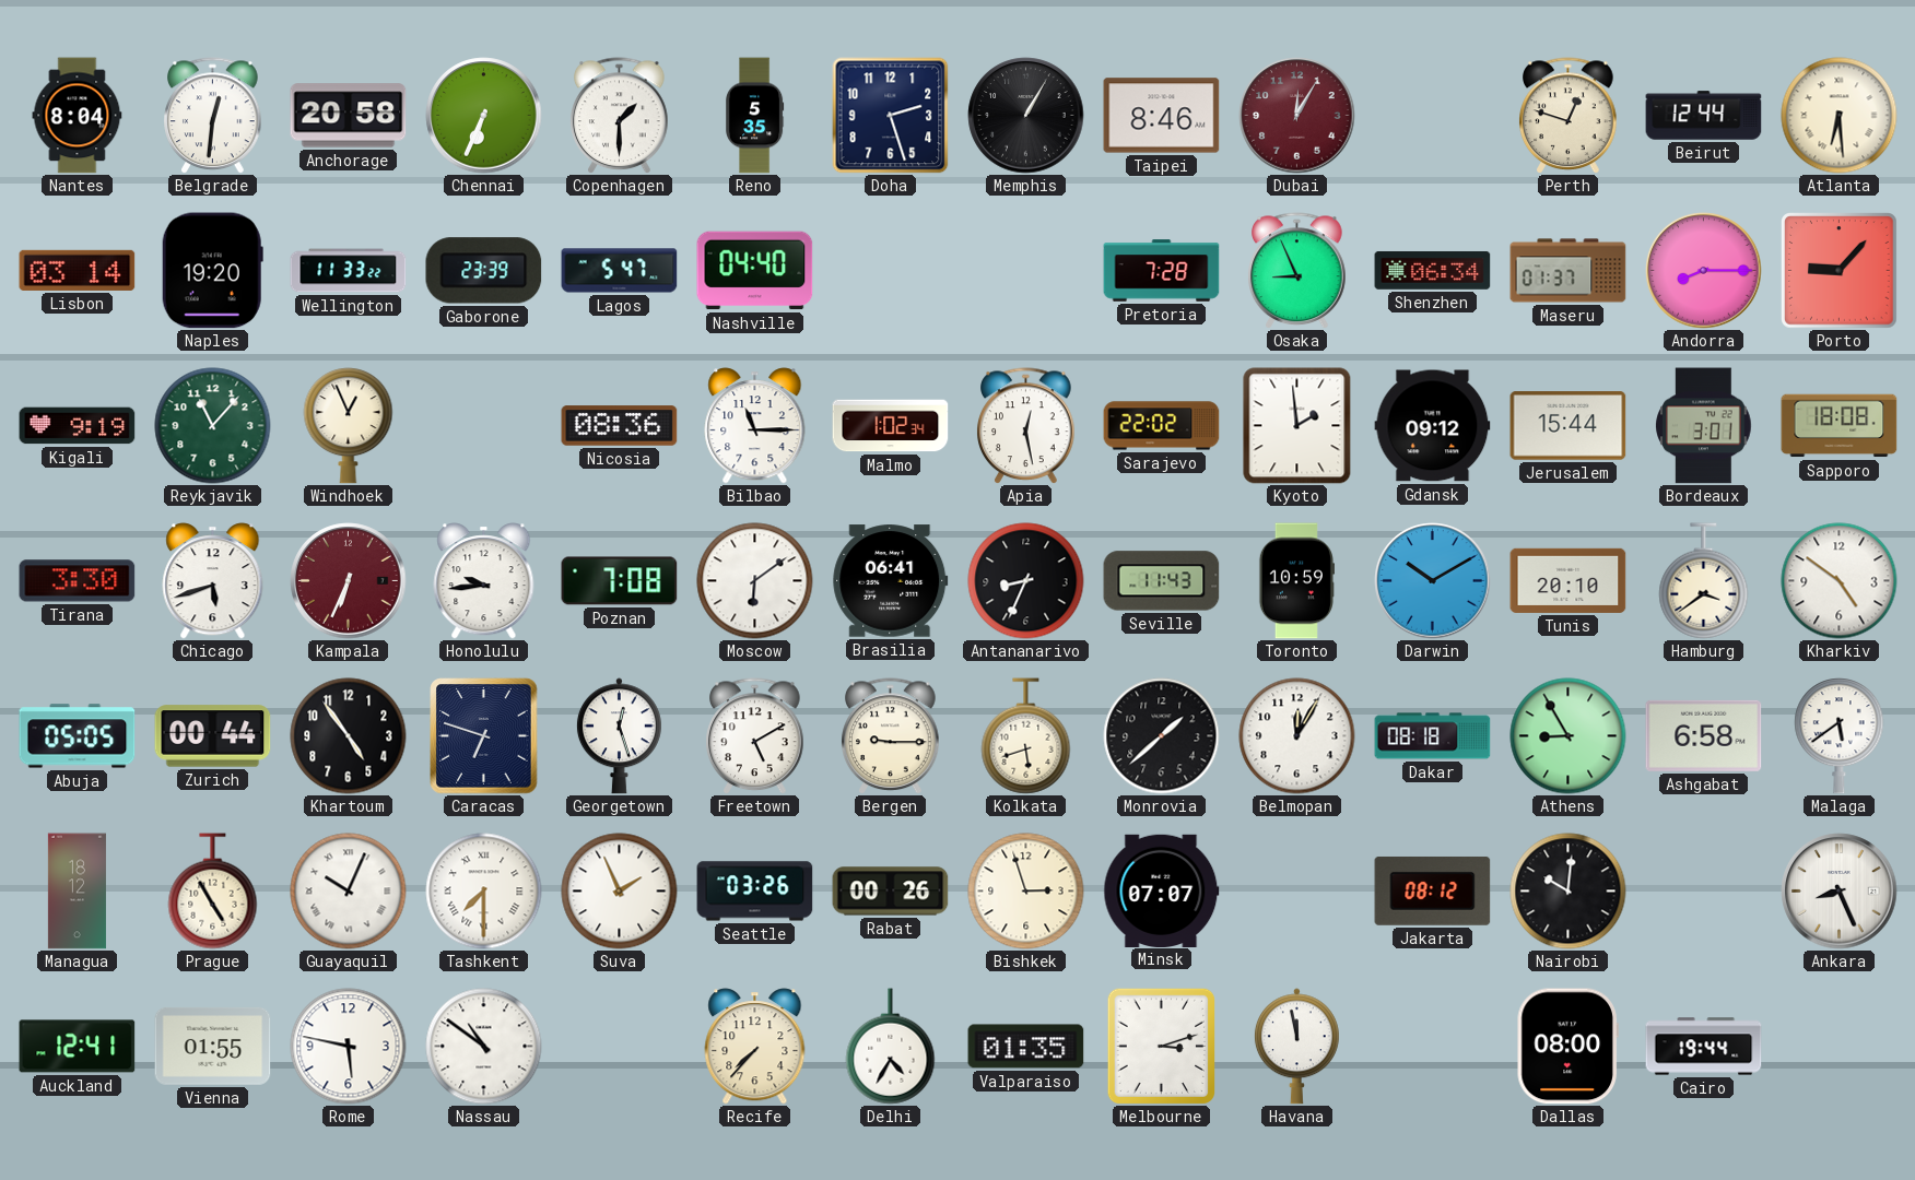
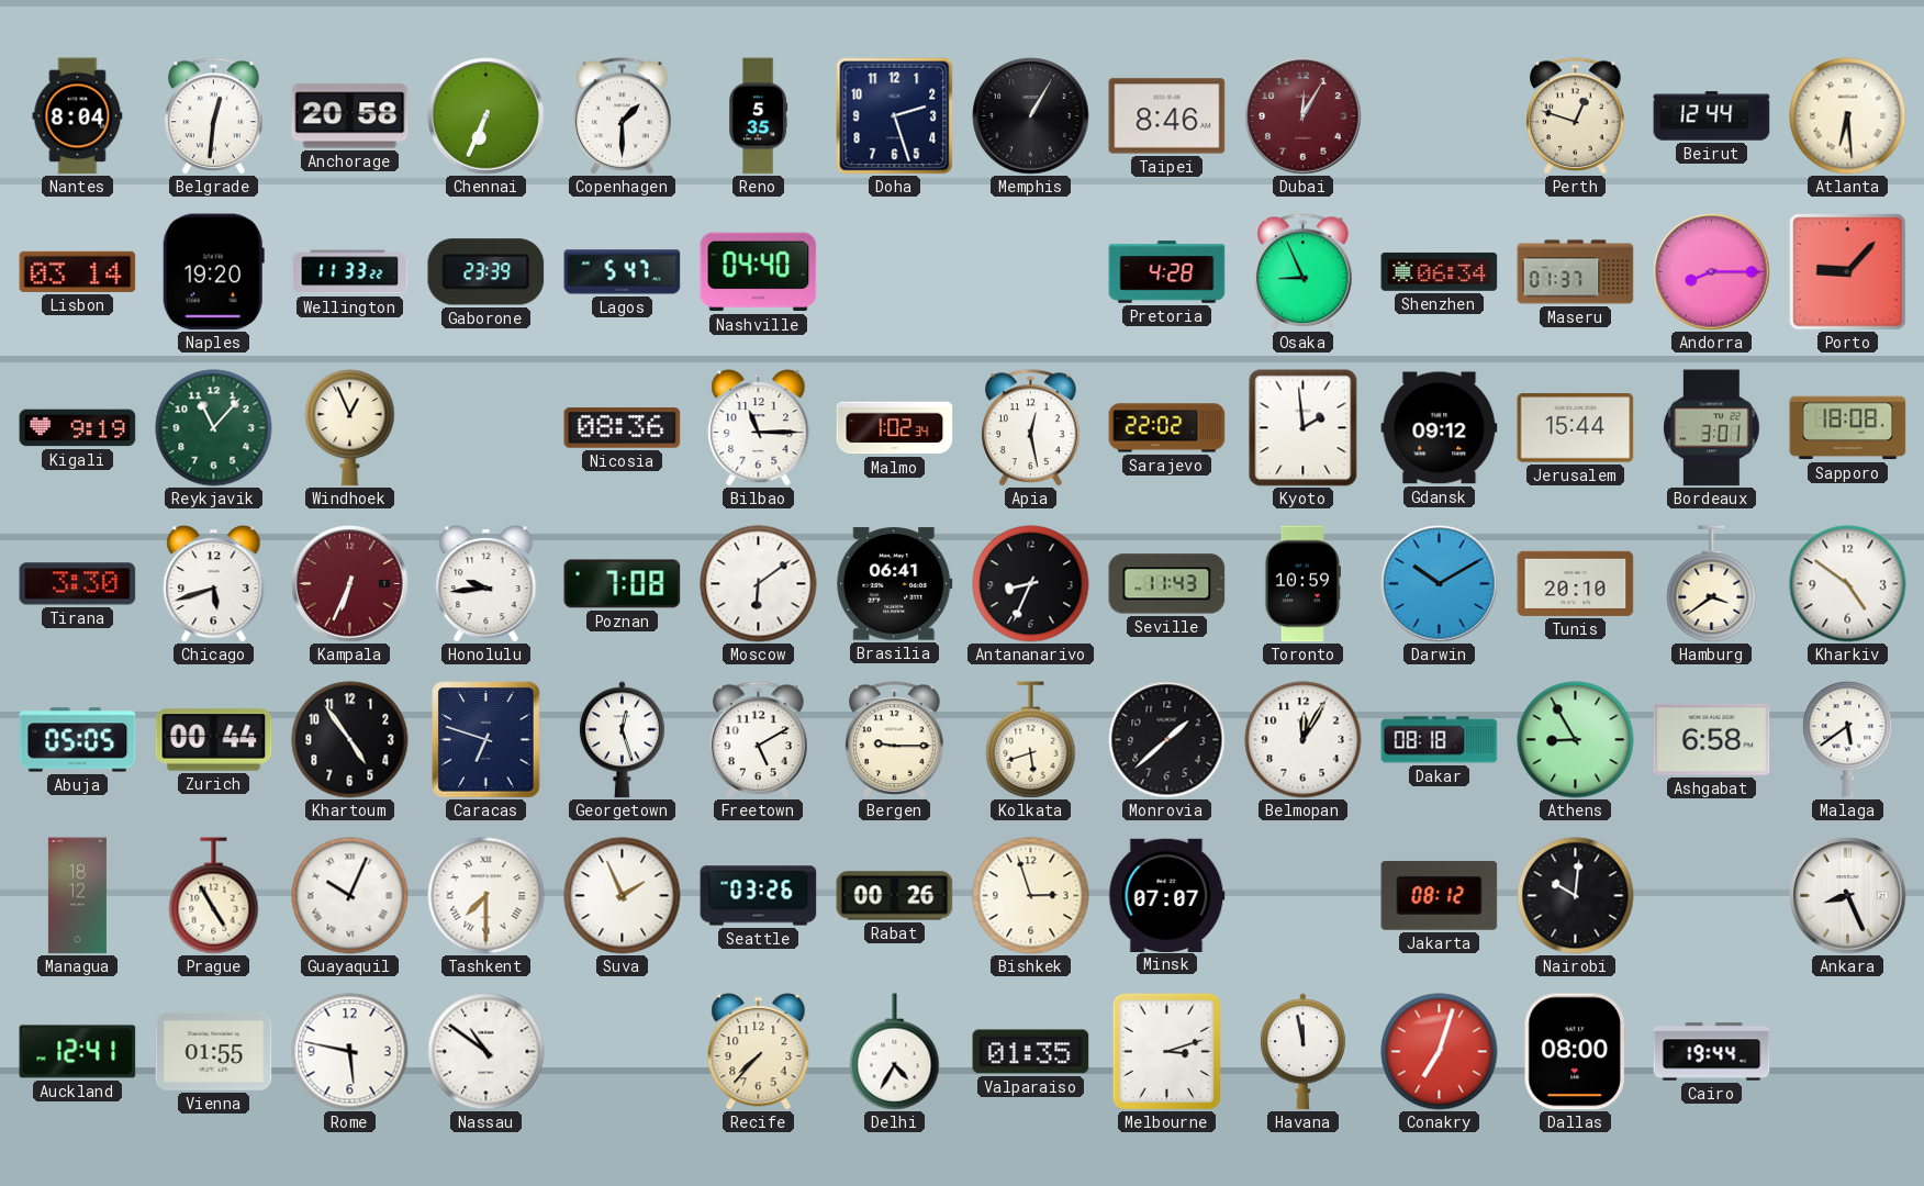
Pretoria: 7:28 -> 4:28
Conakry: none -> 7:03
